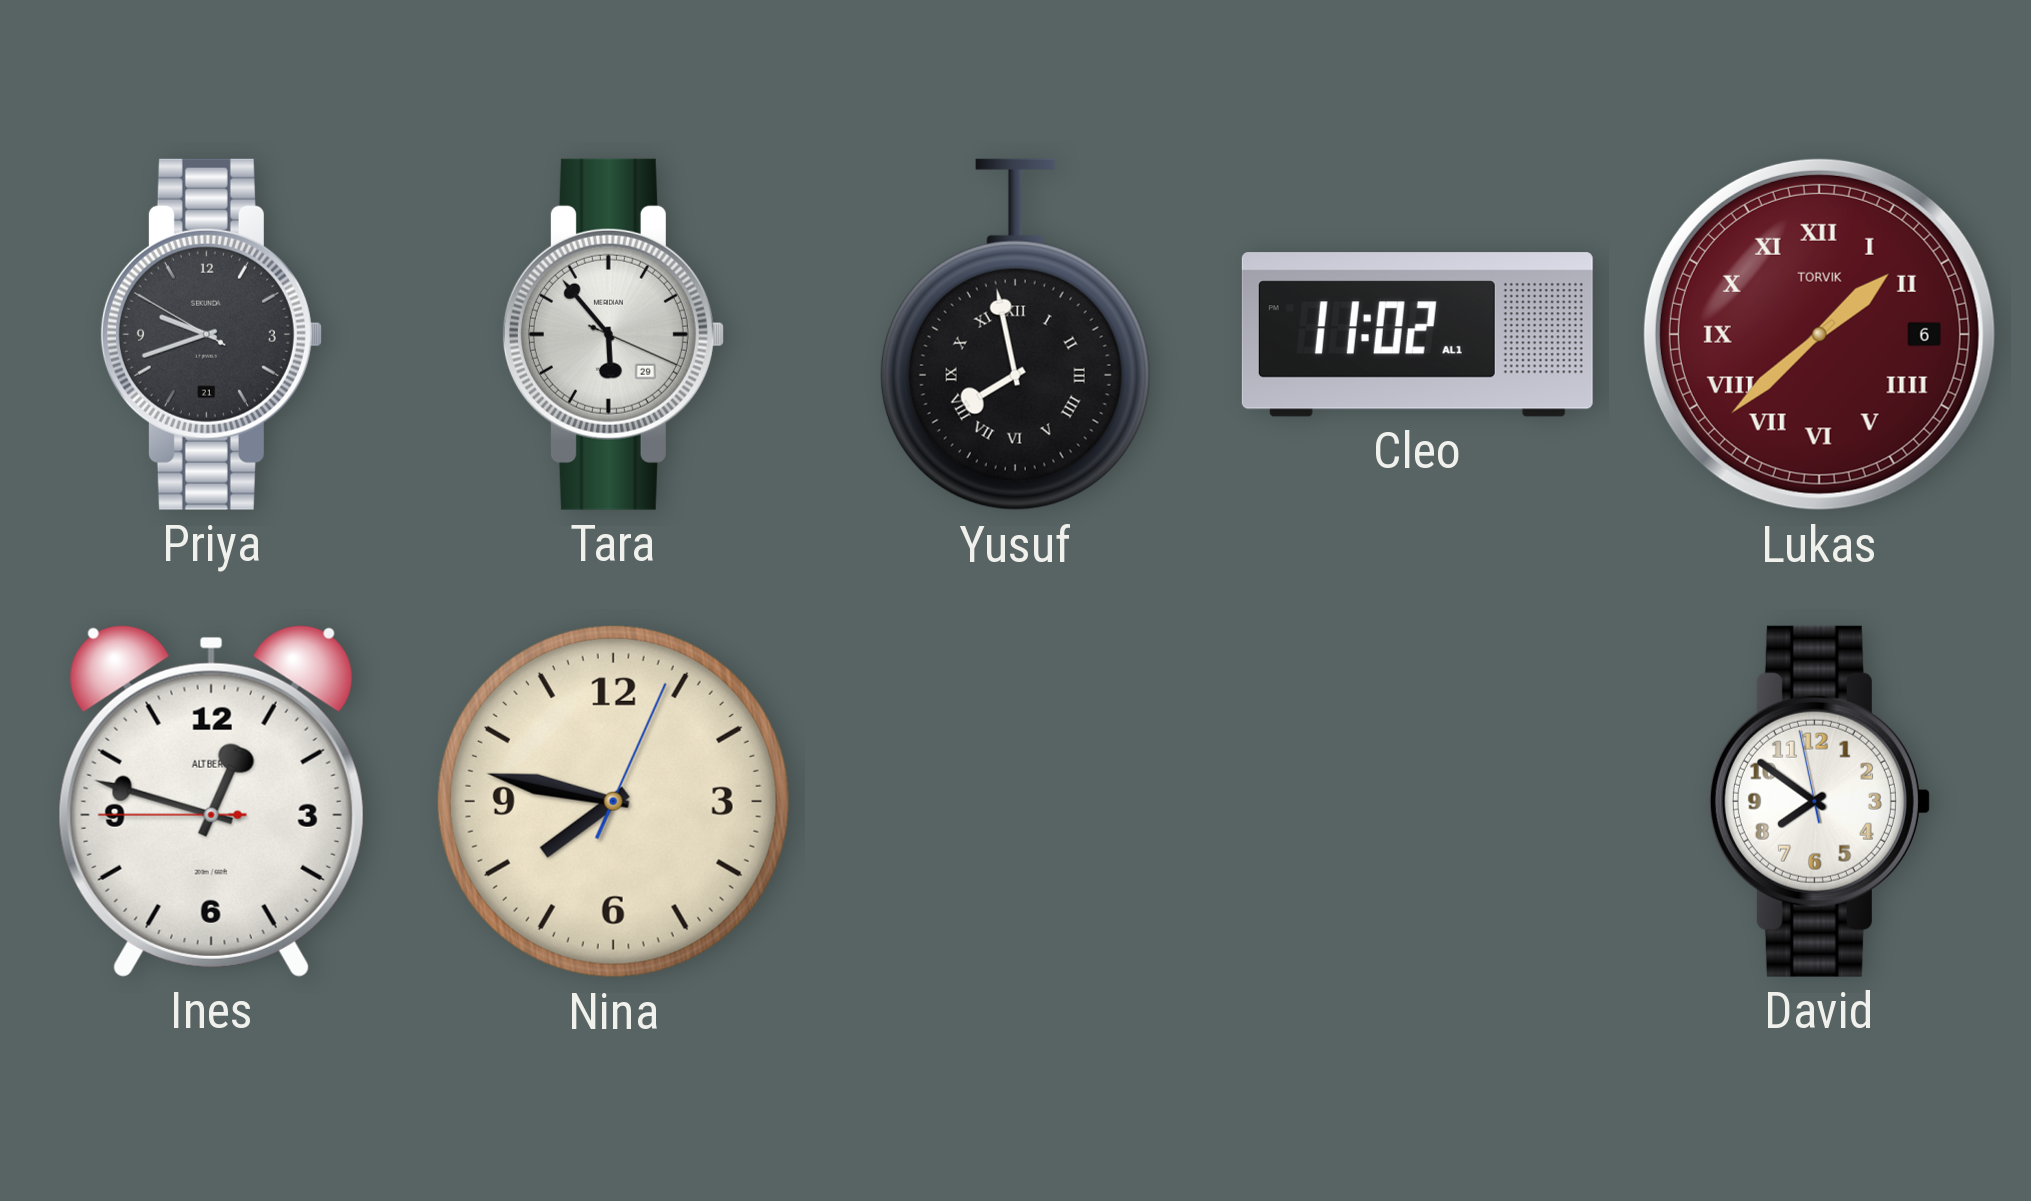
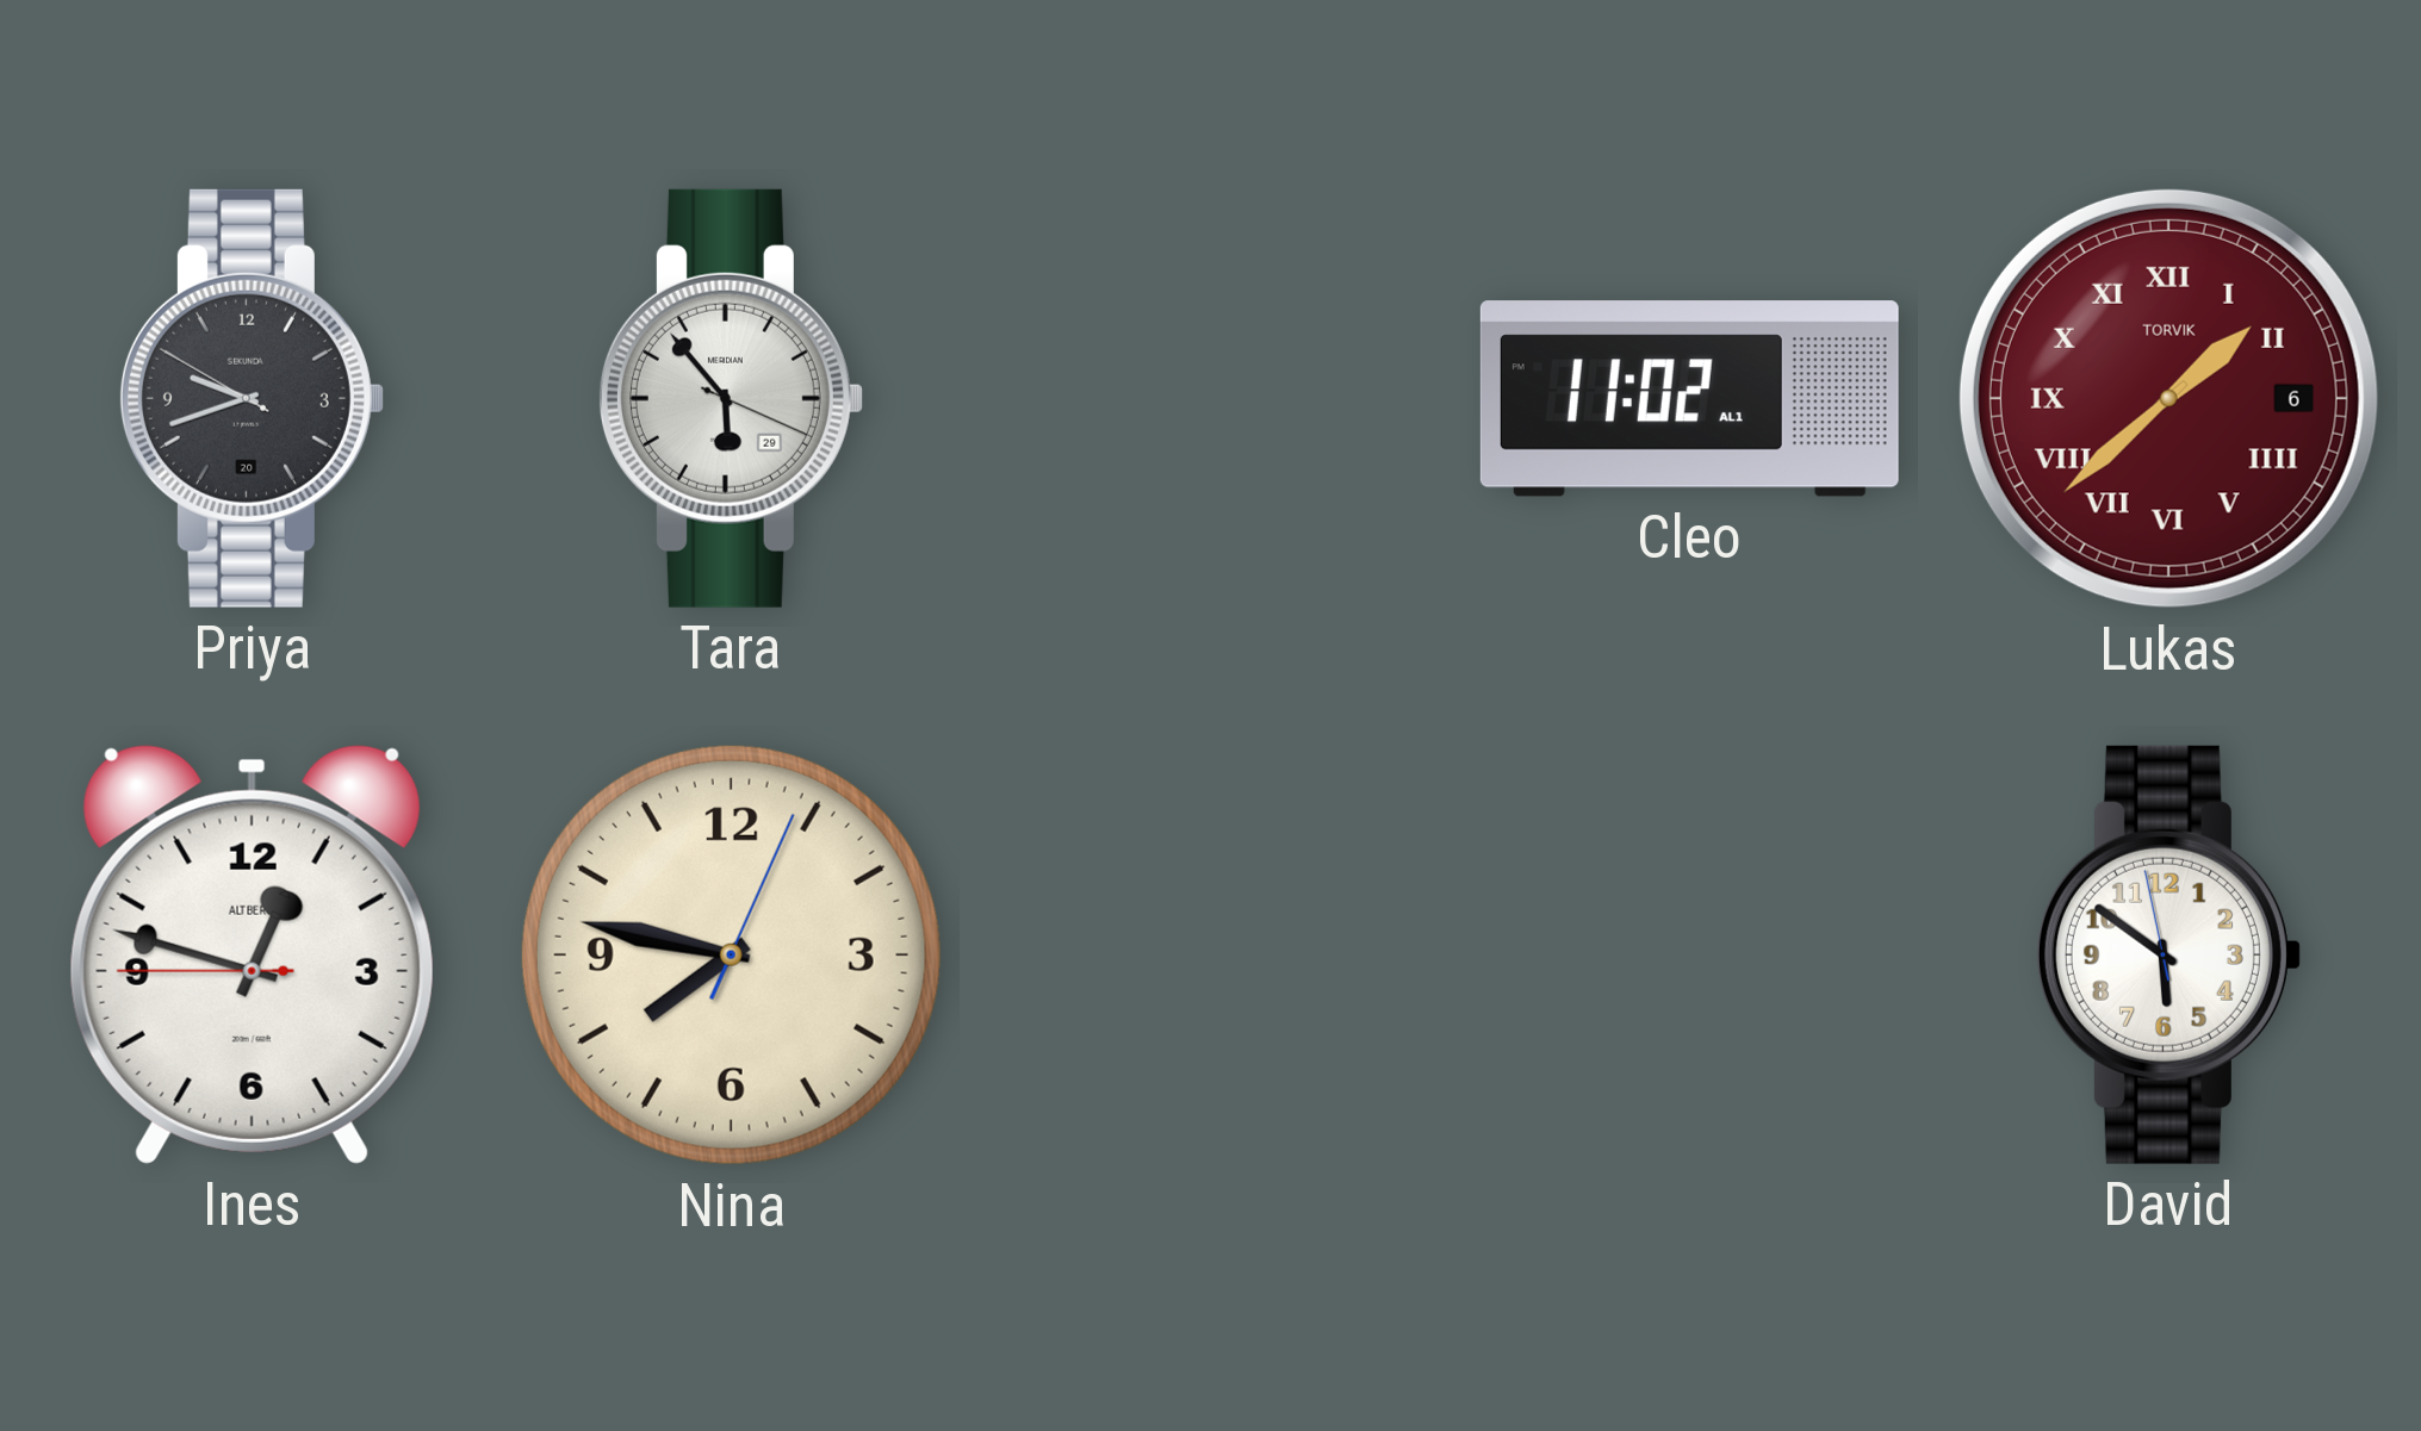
Priya date: 21 -> 20
Yusuf: 7:58 -> none
David: 7:50 -> 5:50
